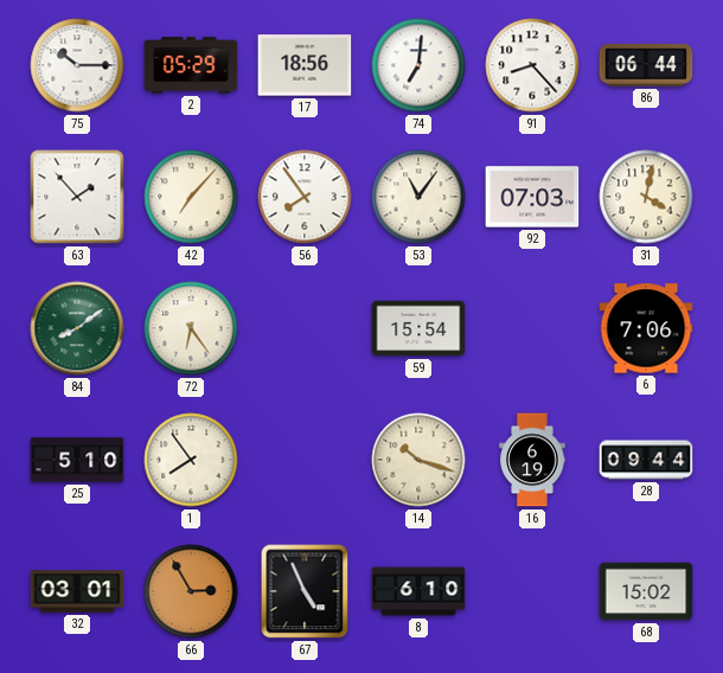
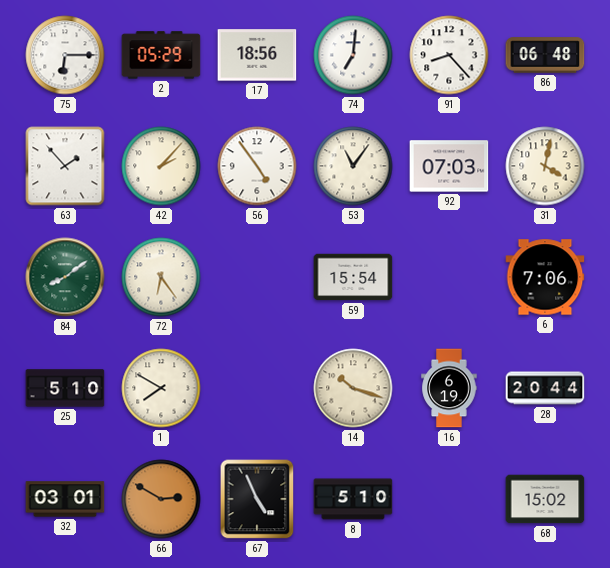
75: 10:15 -> 6:15
86: 06:44 -> 06:48
42: 7:07 -> 2:07
56: 7:54 -> 4:54
1: 7:54 -> 7:50
28: 09:44 -> 20:44
66: 2:55 -> 2:50
8: 6:10 -> 5:10
